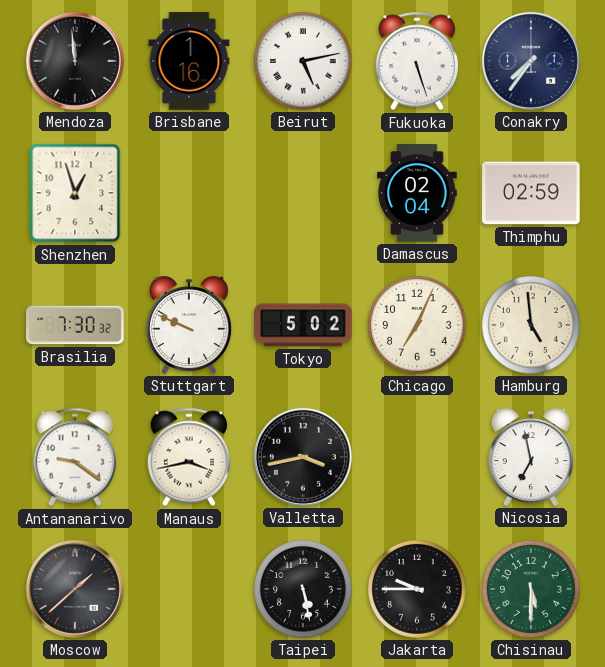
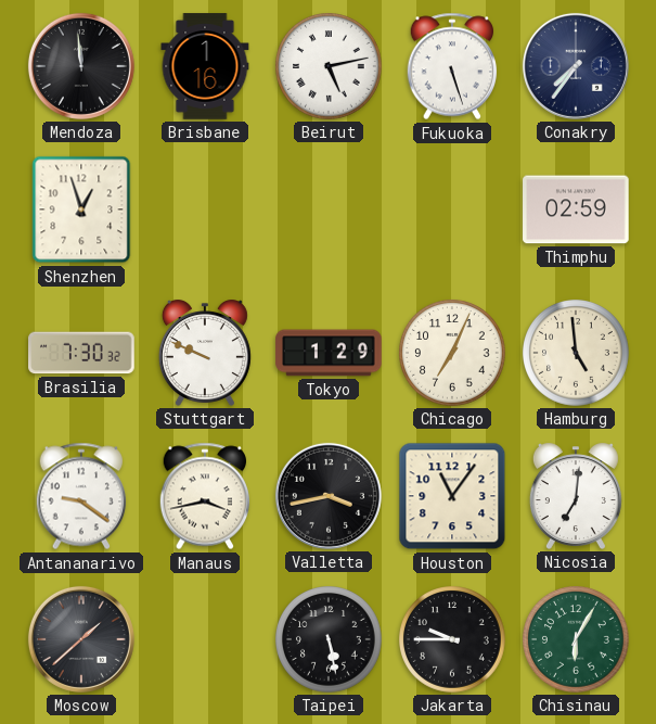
Damascus: 02:04 -> none
Tokyo: 5:02 -> 1:29
Houston: none -> 11:06
Nicosia: 6:58 -> 7:01
Chisinau: 5:30 -> 6:05
